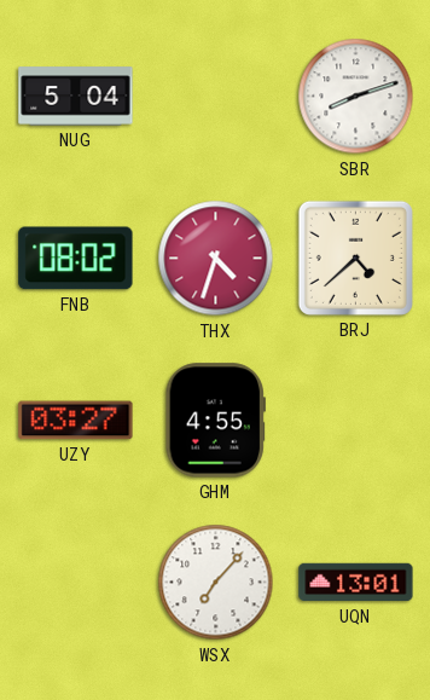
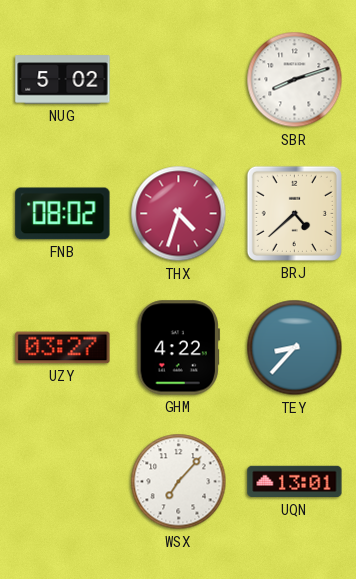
NUG: 5:04 -> 5:02
GHM: 4:55 -> 4:22
TEY: none -> 8:37
